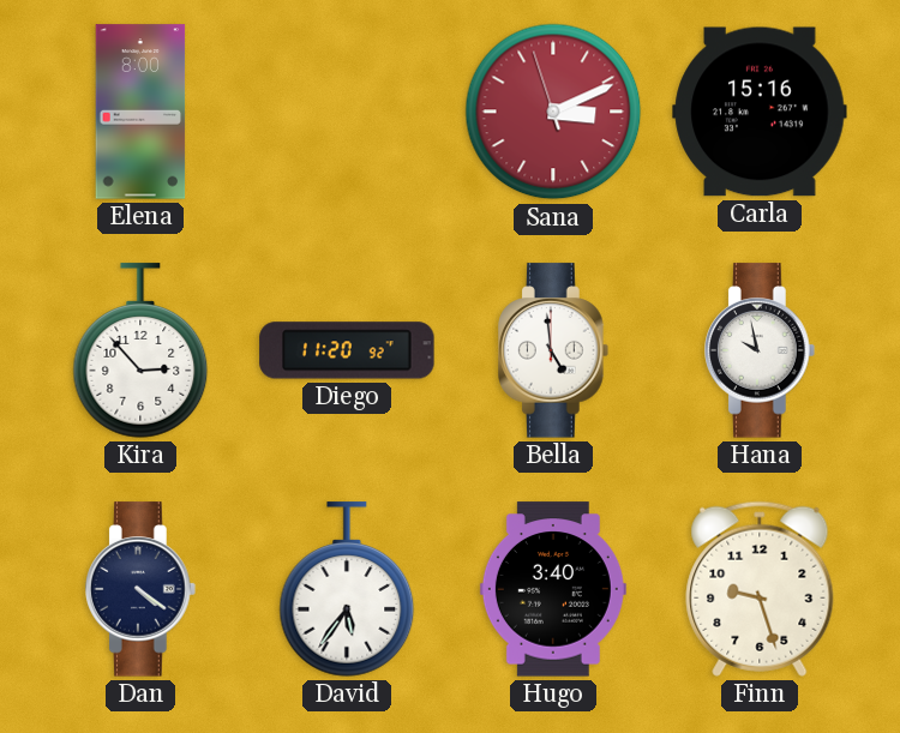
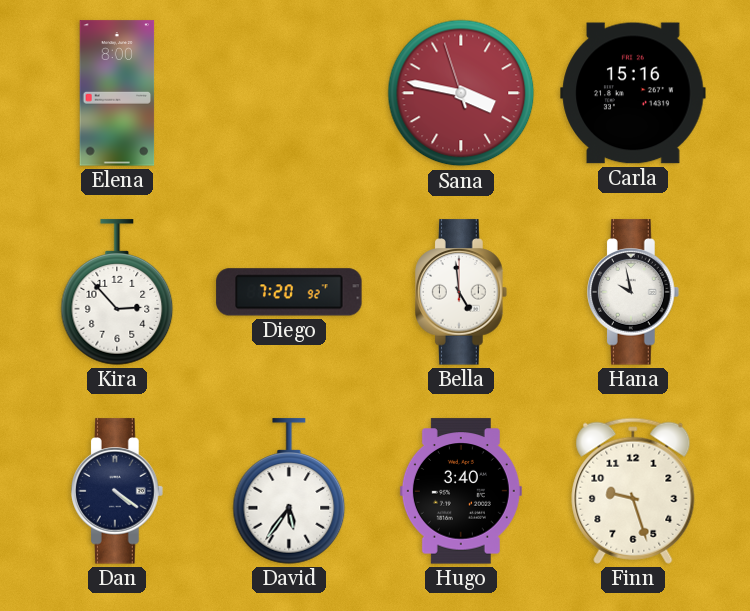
Sana: 3:10 -> 3:46
Diego: 11:20 -> 7:20
